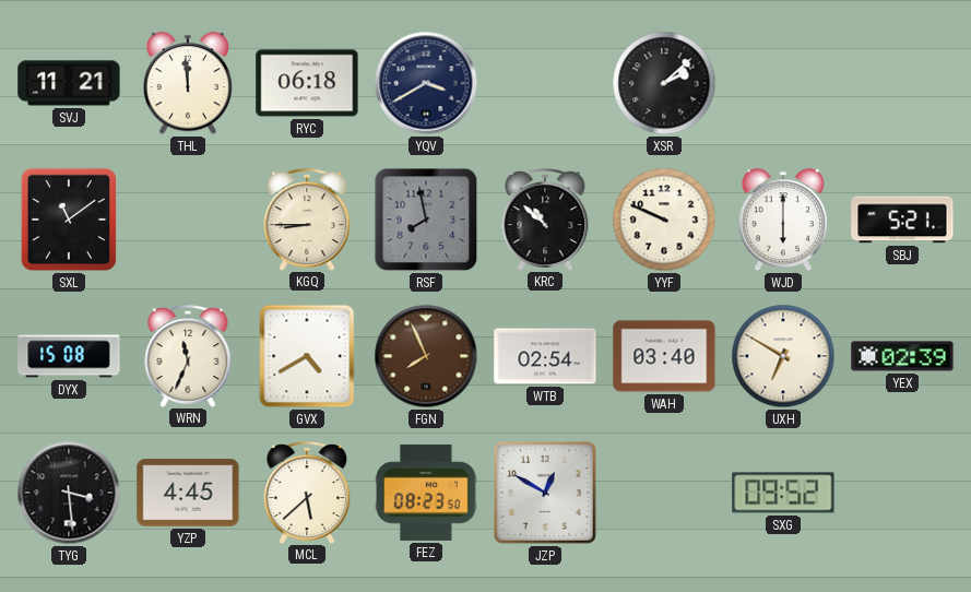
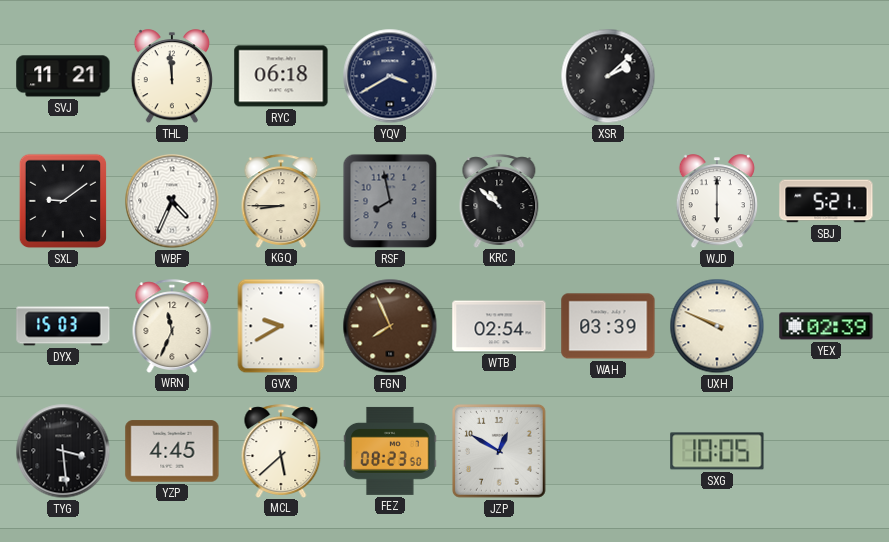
SXL: 11:09 -> 9:09
WBF: none -> 4:34
YYF: 9:49 -> none
DYX: 15:08 -> 15:03
GVX: 4:40 -> 9:40
WAH: 03:40 -> 03:39
UXH: 6:50 -> 9:49
SXG: 09:52 -> 10:05
